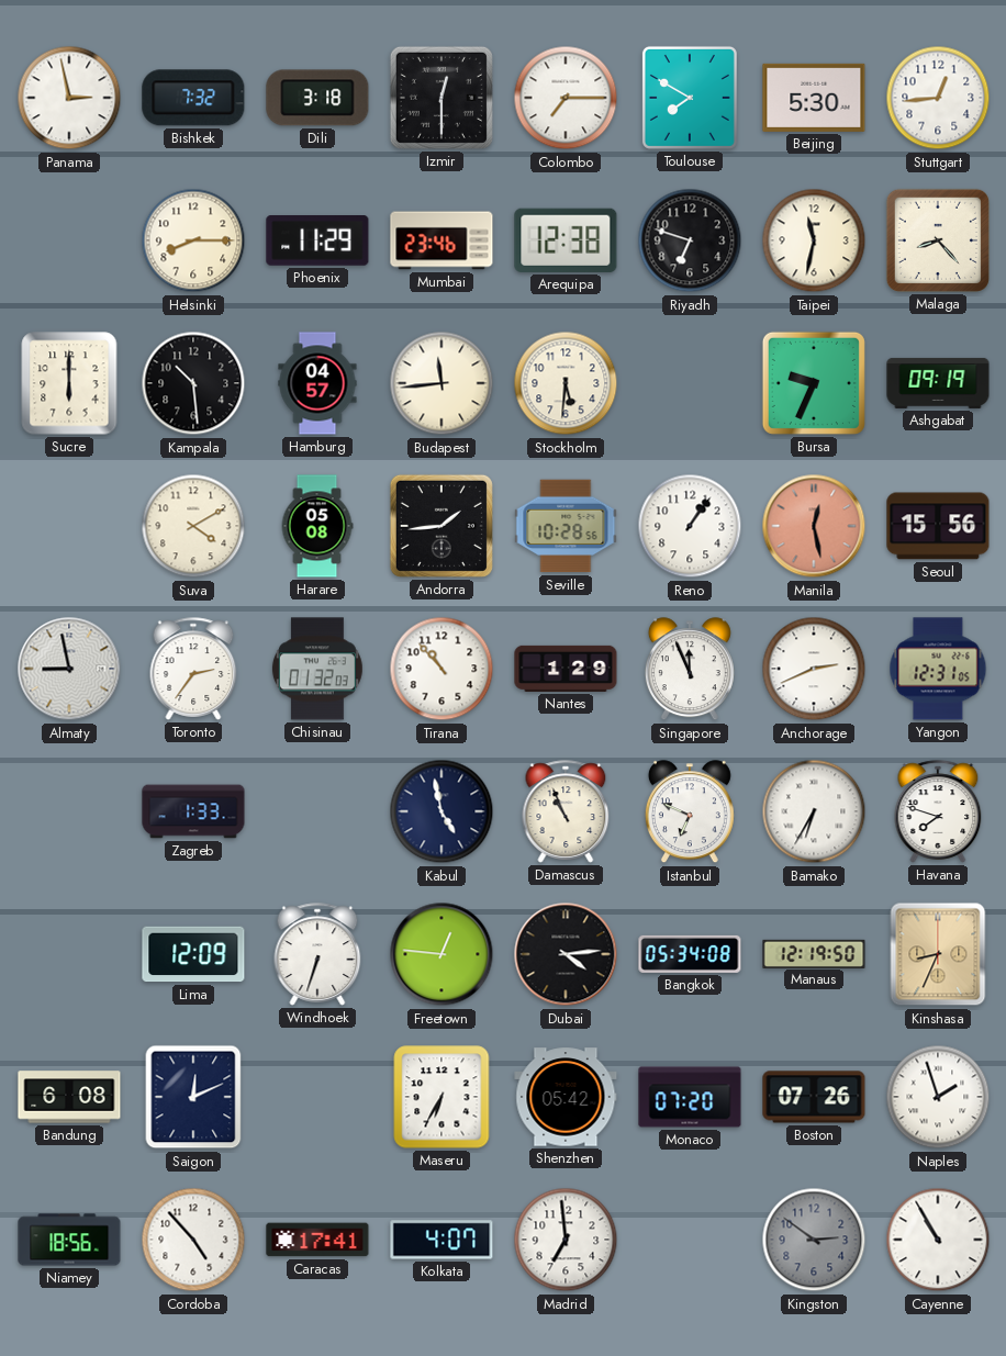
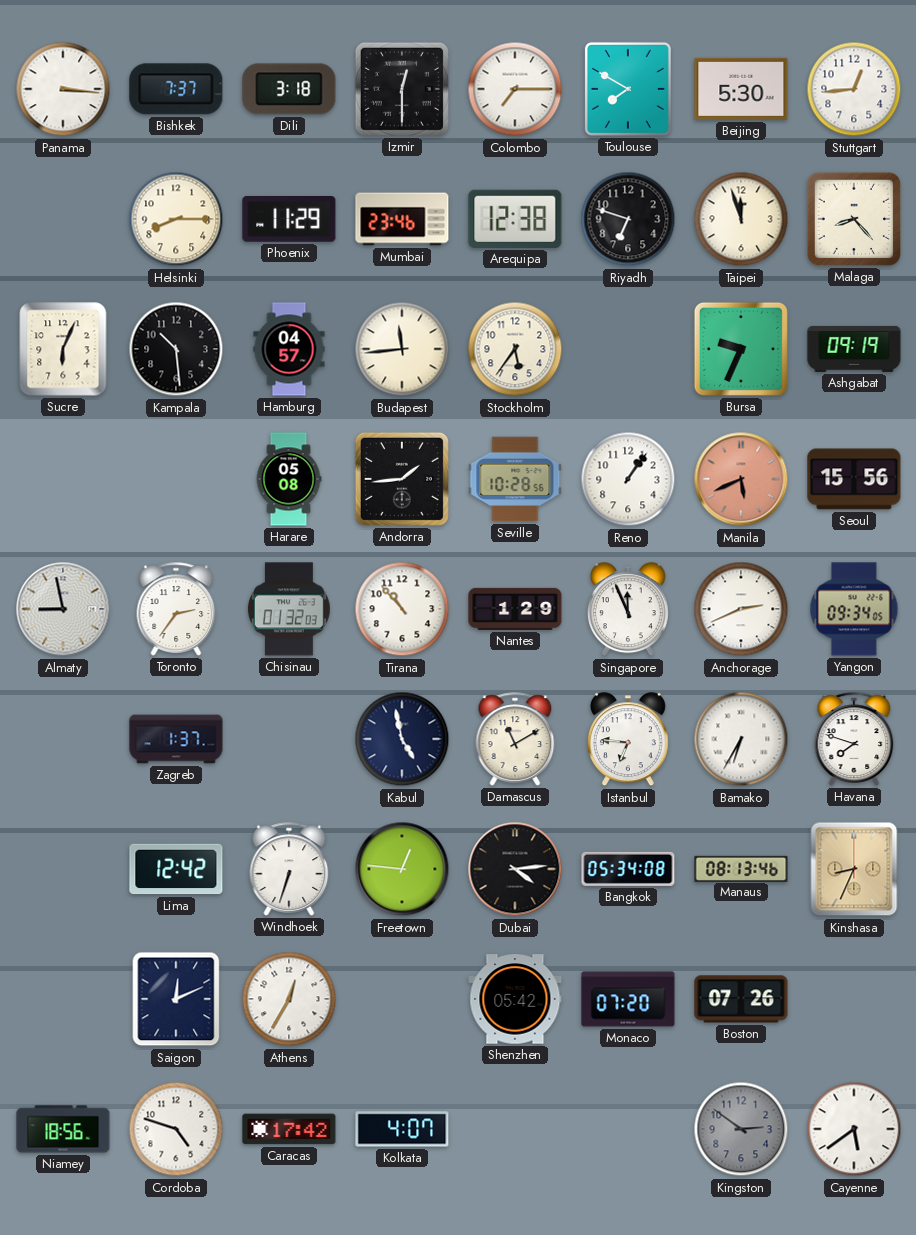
Panama: 2:58 -> 3:16
Bishkek: 7:32 -> 7:37
Taipei: 11:32 -> 11:57
Sucre: 6:00 -> 6:04
Stockholm: 5:31 -> 5:36
Suva: 4:10 -> none
Manila: 12:28 -> 5:41
Yangon: 12:31 -> 09:34
Zagreb: 1:33 -> 1:37
Damascus: 10:56 -> 11:10
Istanbul: 6:49 -> 6:46
Lima: 12:09 -> 12:42
Manaus: 12:19 -> 08:13
Bandung: 6:08 -> none
Athens: none -> 12:35
Maseru: 6:35 -> none
Naples: 1:57 -> none
Cordoba: 4:53 -> 4:48
Caracas: 17:41 -> 17:42
Madrid: 6:59 -> none
Cayenne: 10:55 -> 5:39
